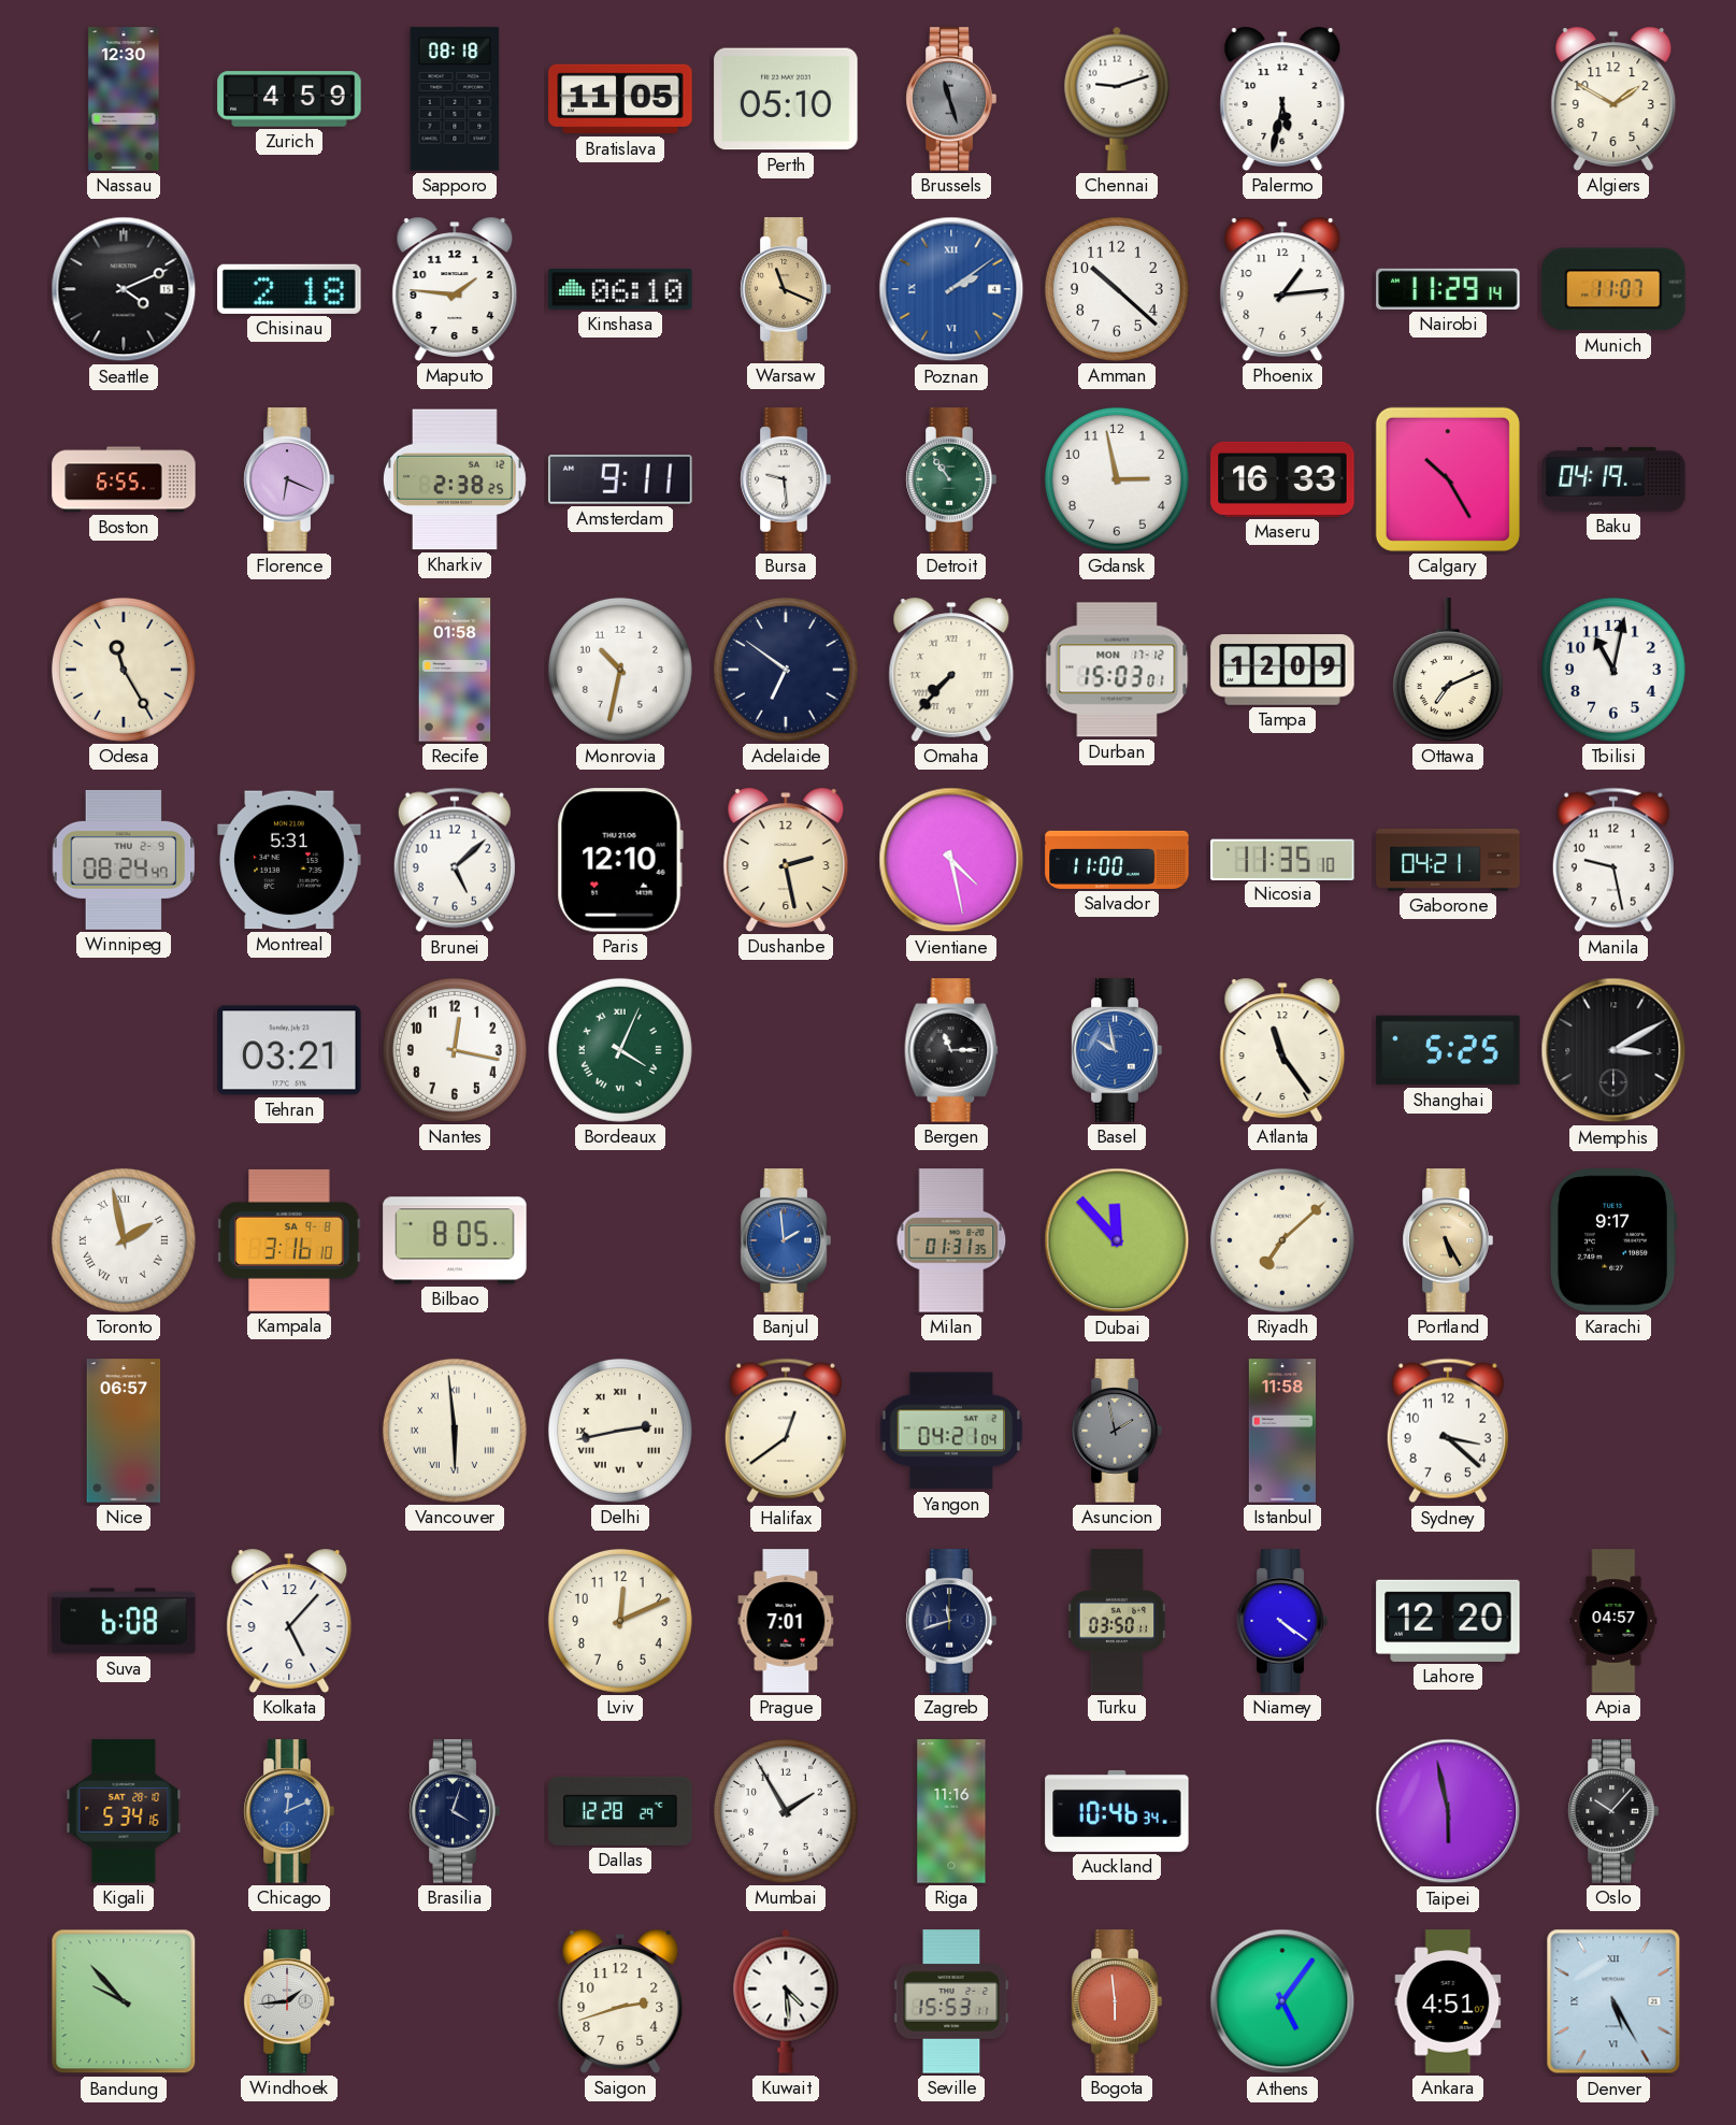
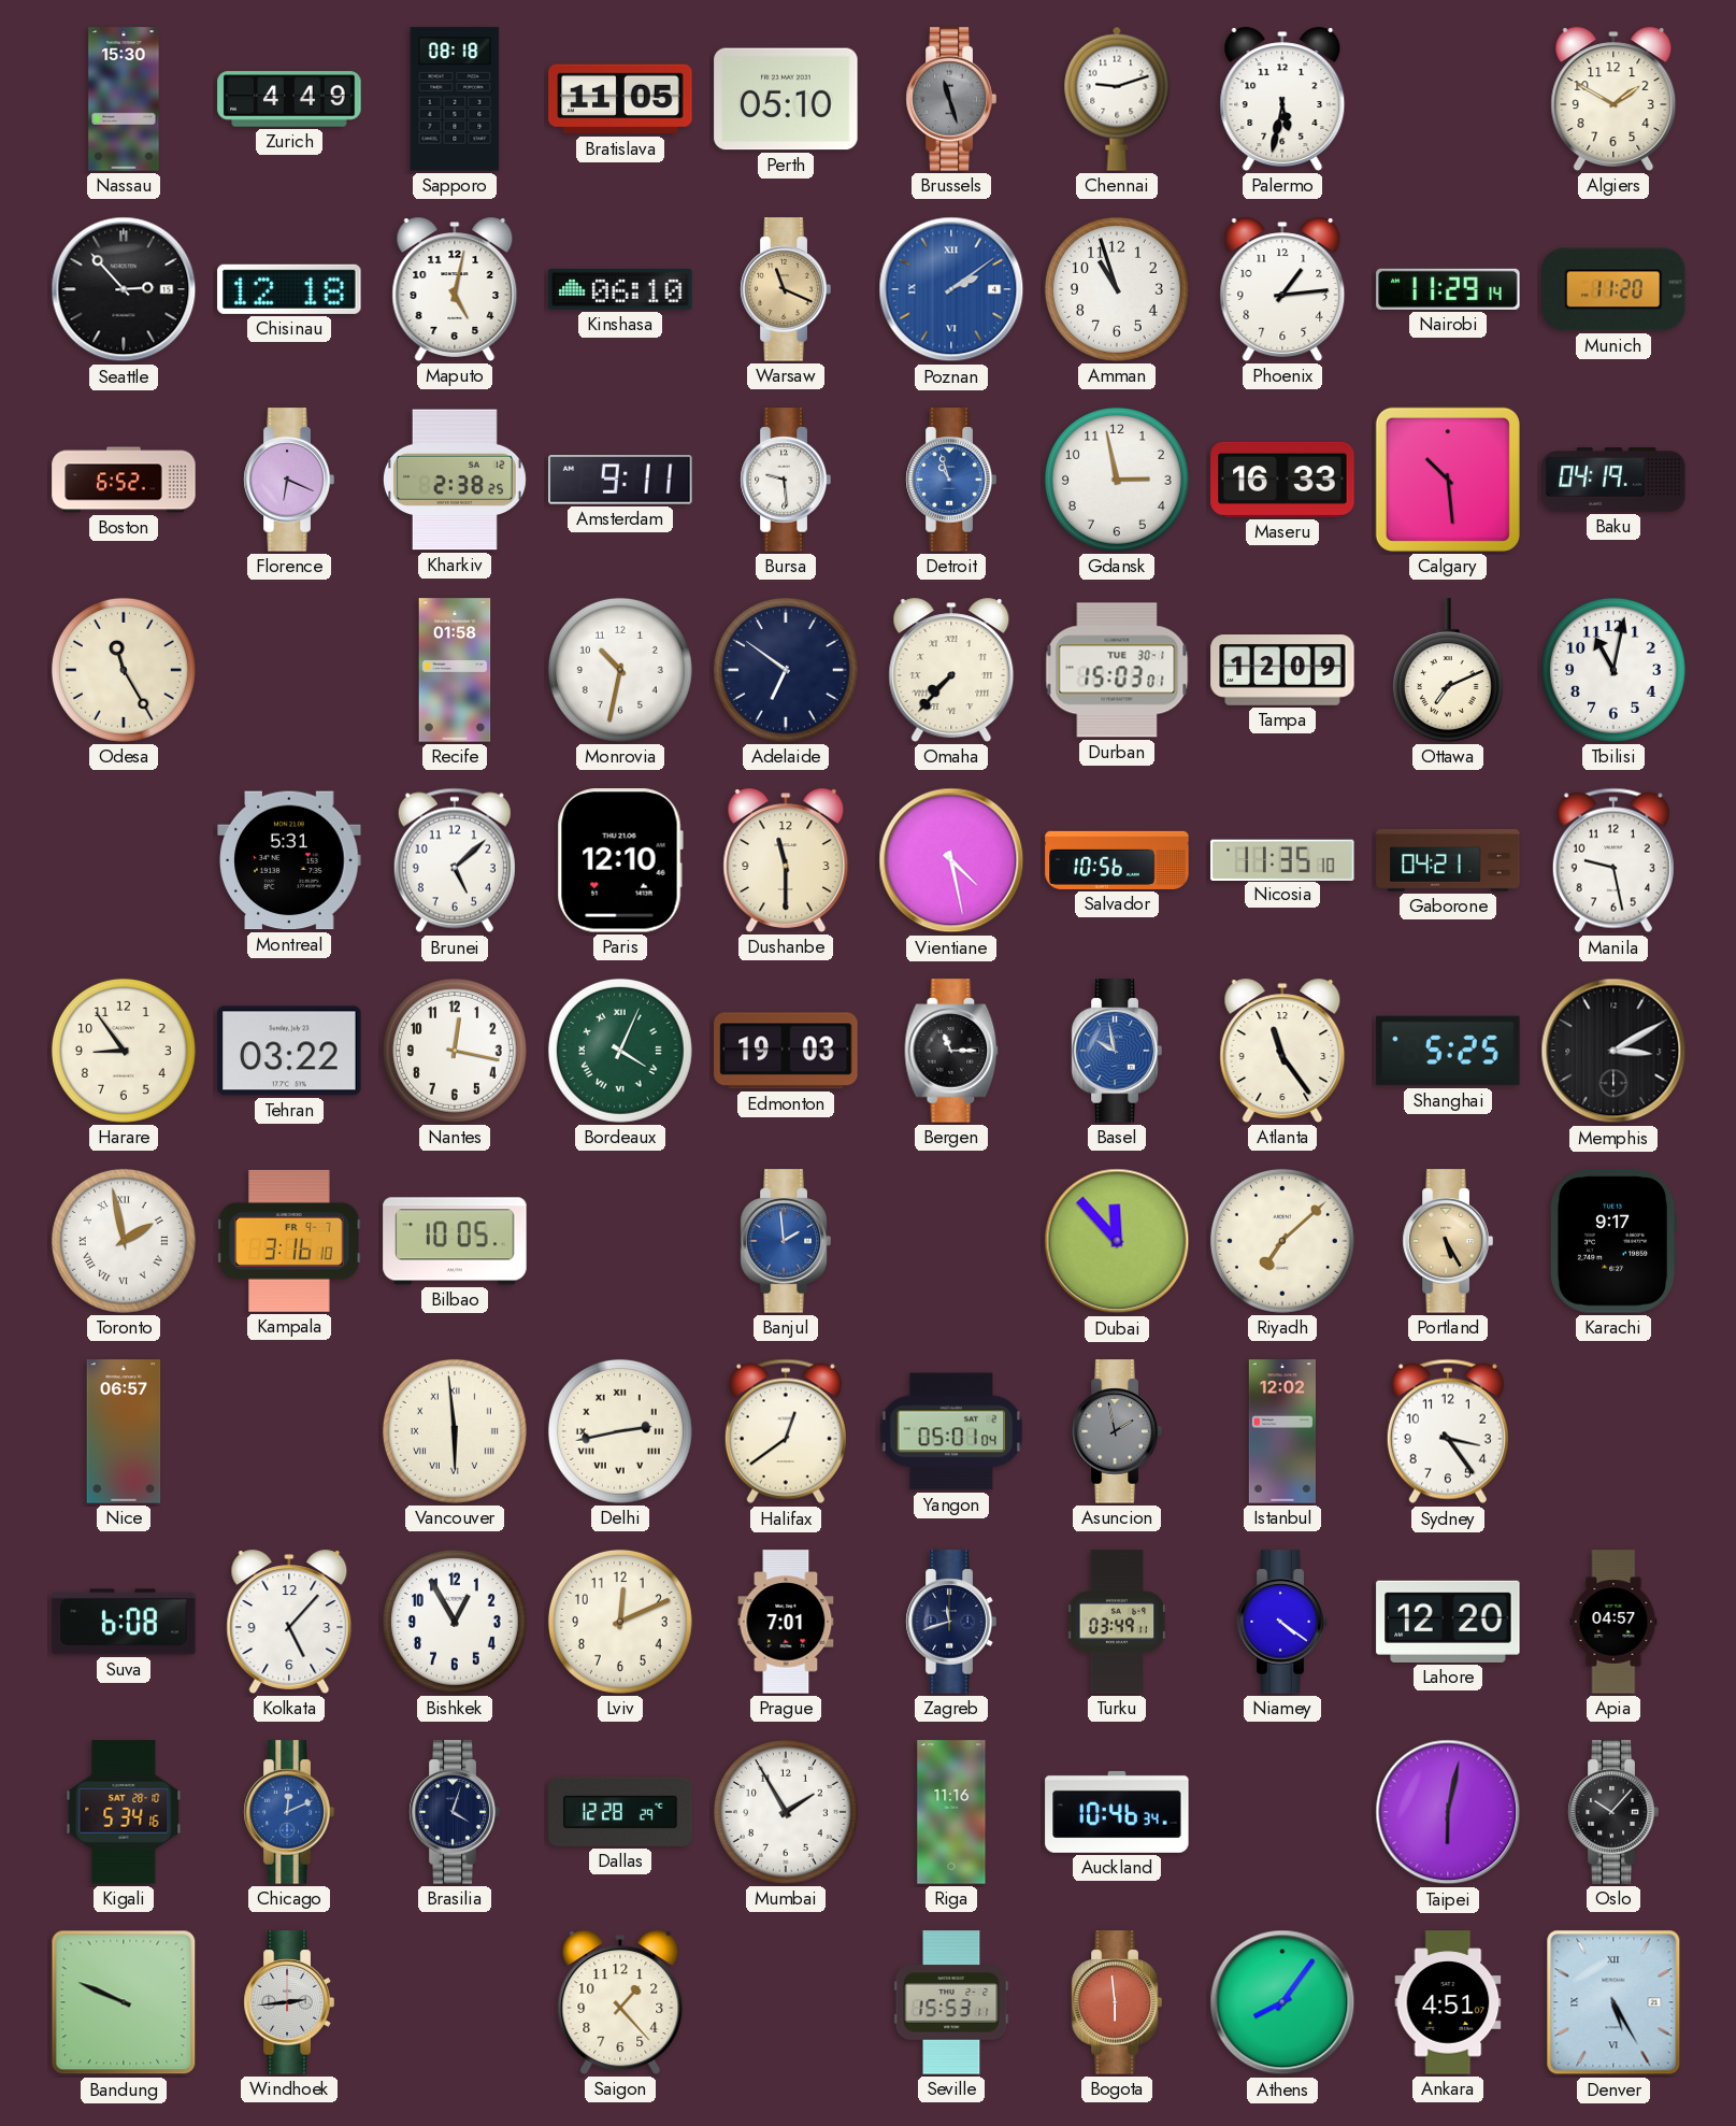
Nassau: 12:30 -> 15:30
Zurich: 4:59 -> 4:49
Seattle: 4:11 -> 2:53
Chisinau: 2:18 -> 12:18
Maputo: 1:46 -> 5:02
Amman: 10:22 -> 10:57
Munich: 11:07 -> 11:20
Boston: 6:55 -> 6:52
Detroit: 10:54 -> 10:57
Detroit dial: green -> blue
Calgary: 10:25 -> 10:29
Durban date: MON 17-12 -> TUE 30-1
Winnipeg: 08:24 -> none
Dushanbe: 2:28 -> 11:30
Salvador: 11:00 -> 10:56
Harare: none -> 8:54
Tehran: 03:21 -> 03:22
Edmonton: none -> 19:03
Kampala date: SA 9-8 -> FR 9-7
Bilbao: 8:05 -> 10:05
Milan: 01:31 -> none
Yangon: 04:21 -> 05:01
Istanbul: 11:58 -> 12:02
Sydney: 3:22 -> 3:24
Bishkek: none -> 12:55
Turku: 03:50 -> 03:49
Taipei: 5:58 -> 6:02
Bandung: 9:53 -> 9:49
Windhoek: 1:44 -> 2:44
Saigon: 2:42 -> 1:23
Kuwait: 4:29 -> none
Athens: 5:06 -> 8:06
